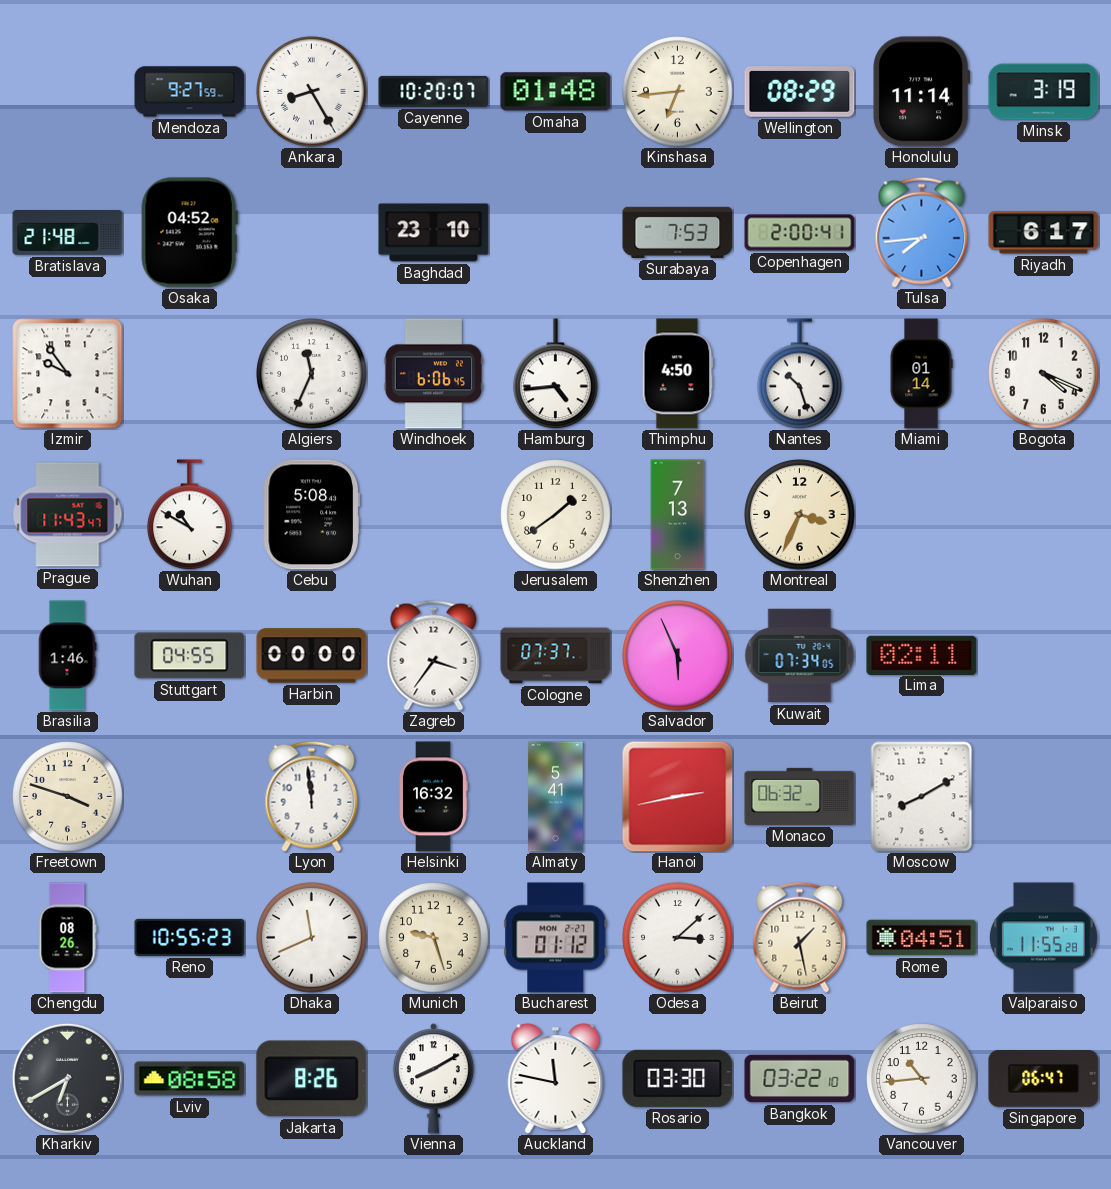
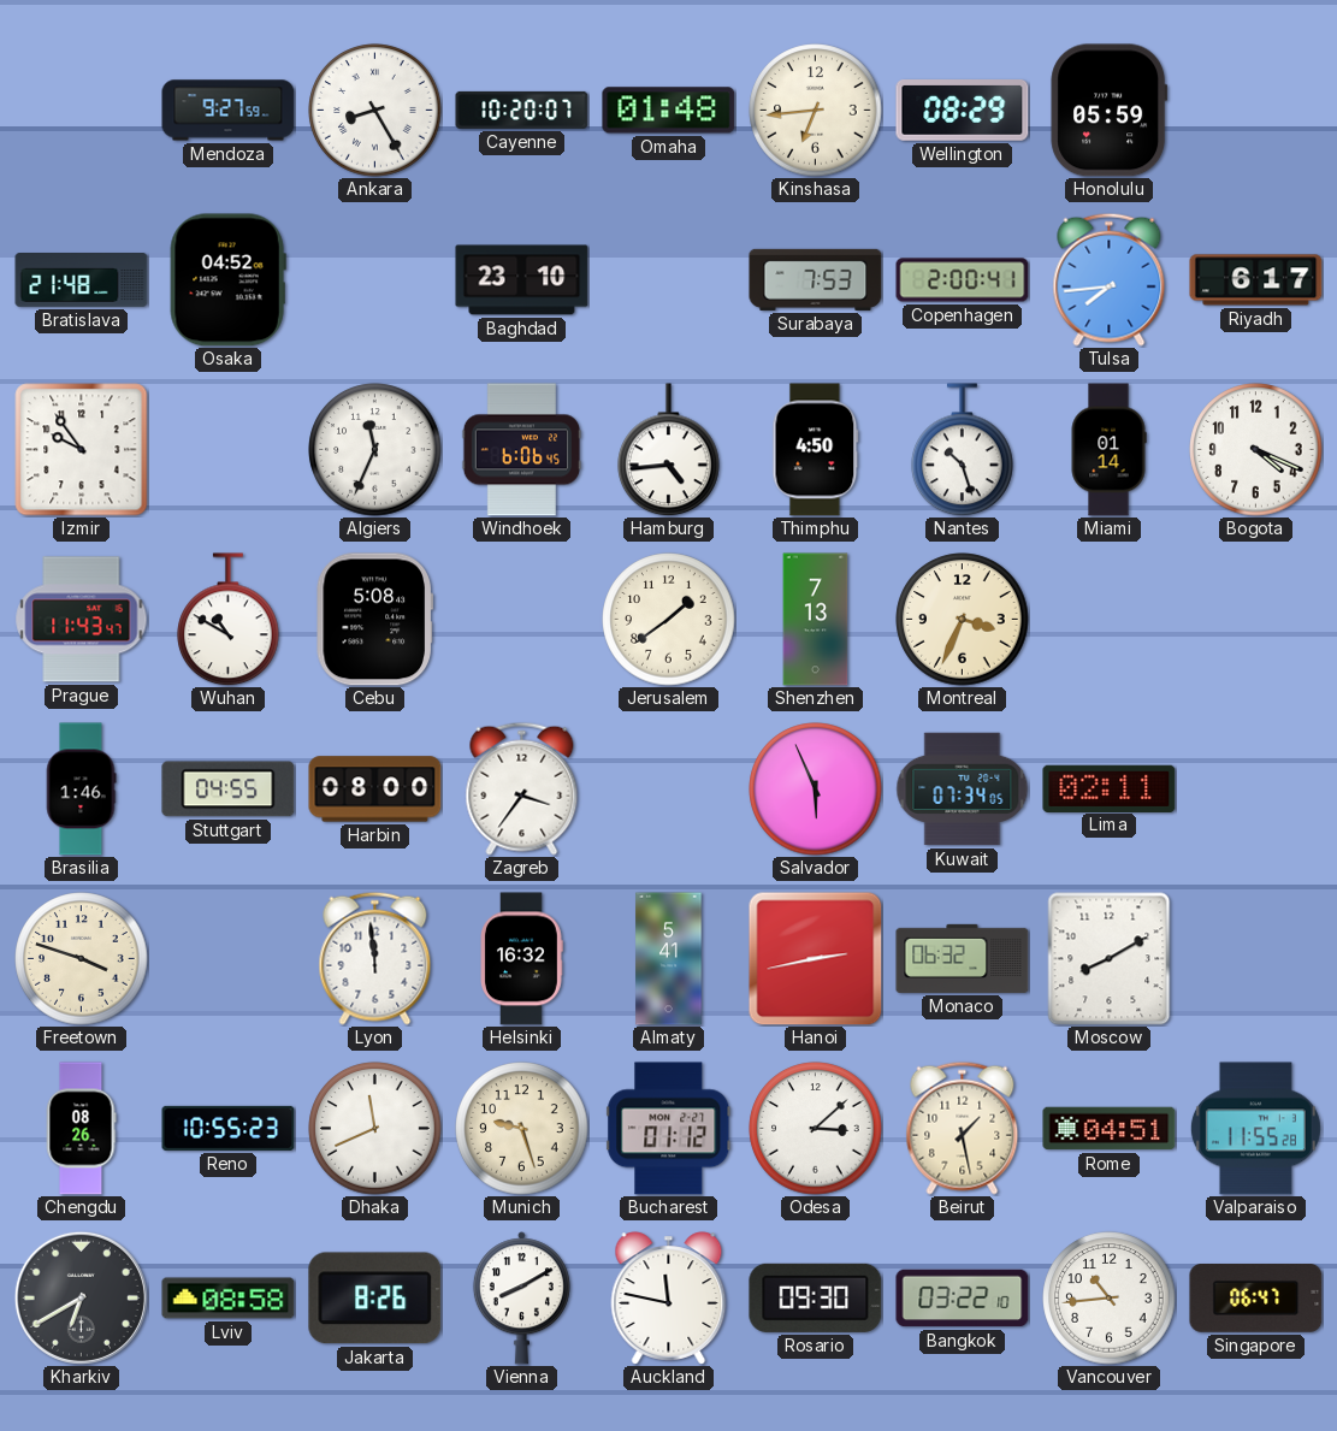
Honolulu: 11:14 -> 05:59
Minsk: 3:19 -> none
Harbin: 00:00 -> 08:00
Cologne: 07:37 -> none
Rosario: 03:30 -> 09:30
